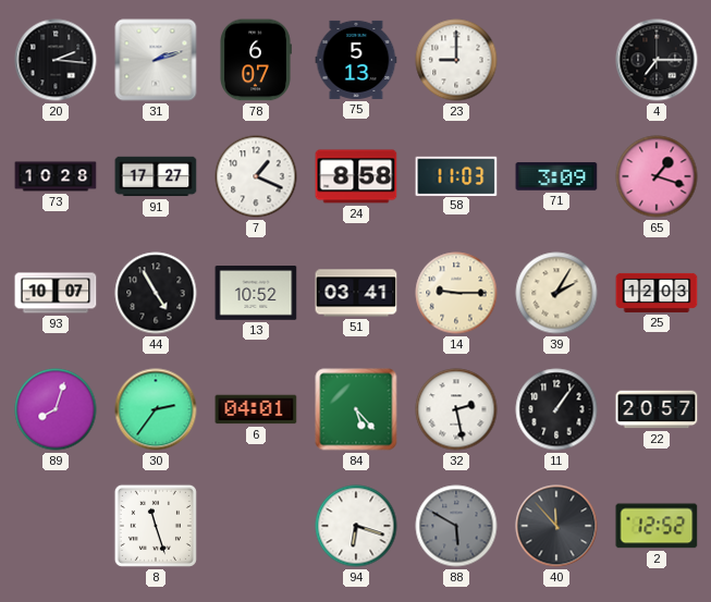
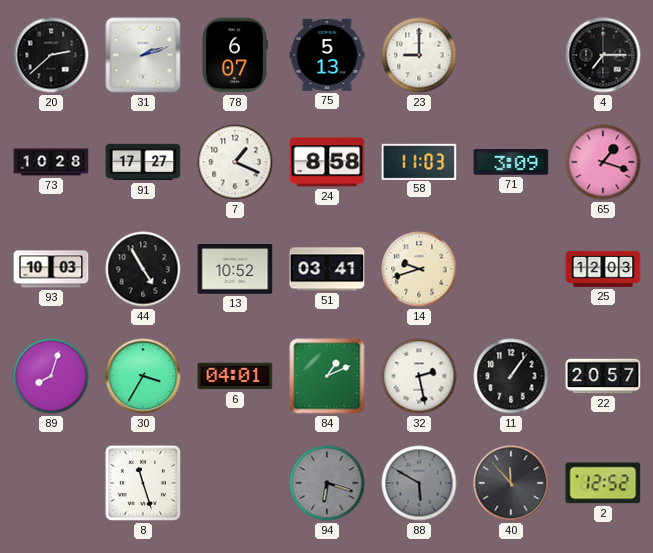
20: 2:16 -> 2:38
93: 10:07 -> 10:03
14: 9:15 -> 9:42
39: 2:05 -> none
30: 2:36 -> 3:35
84: 5:23 -> 1:11
94 dial: white -> grey
